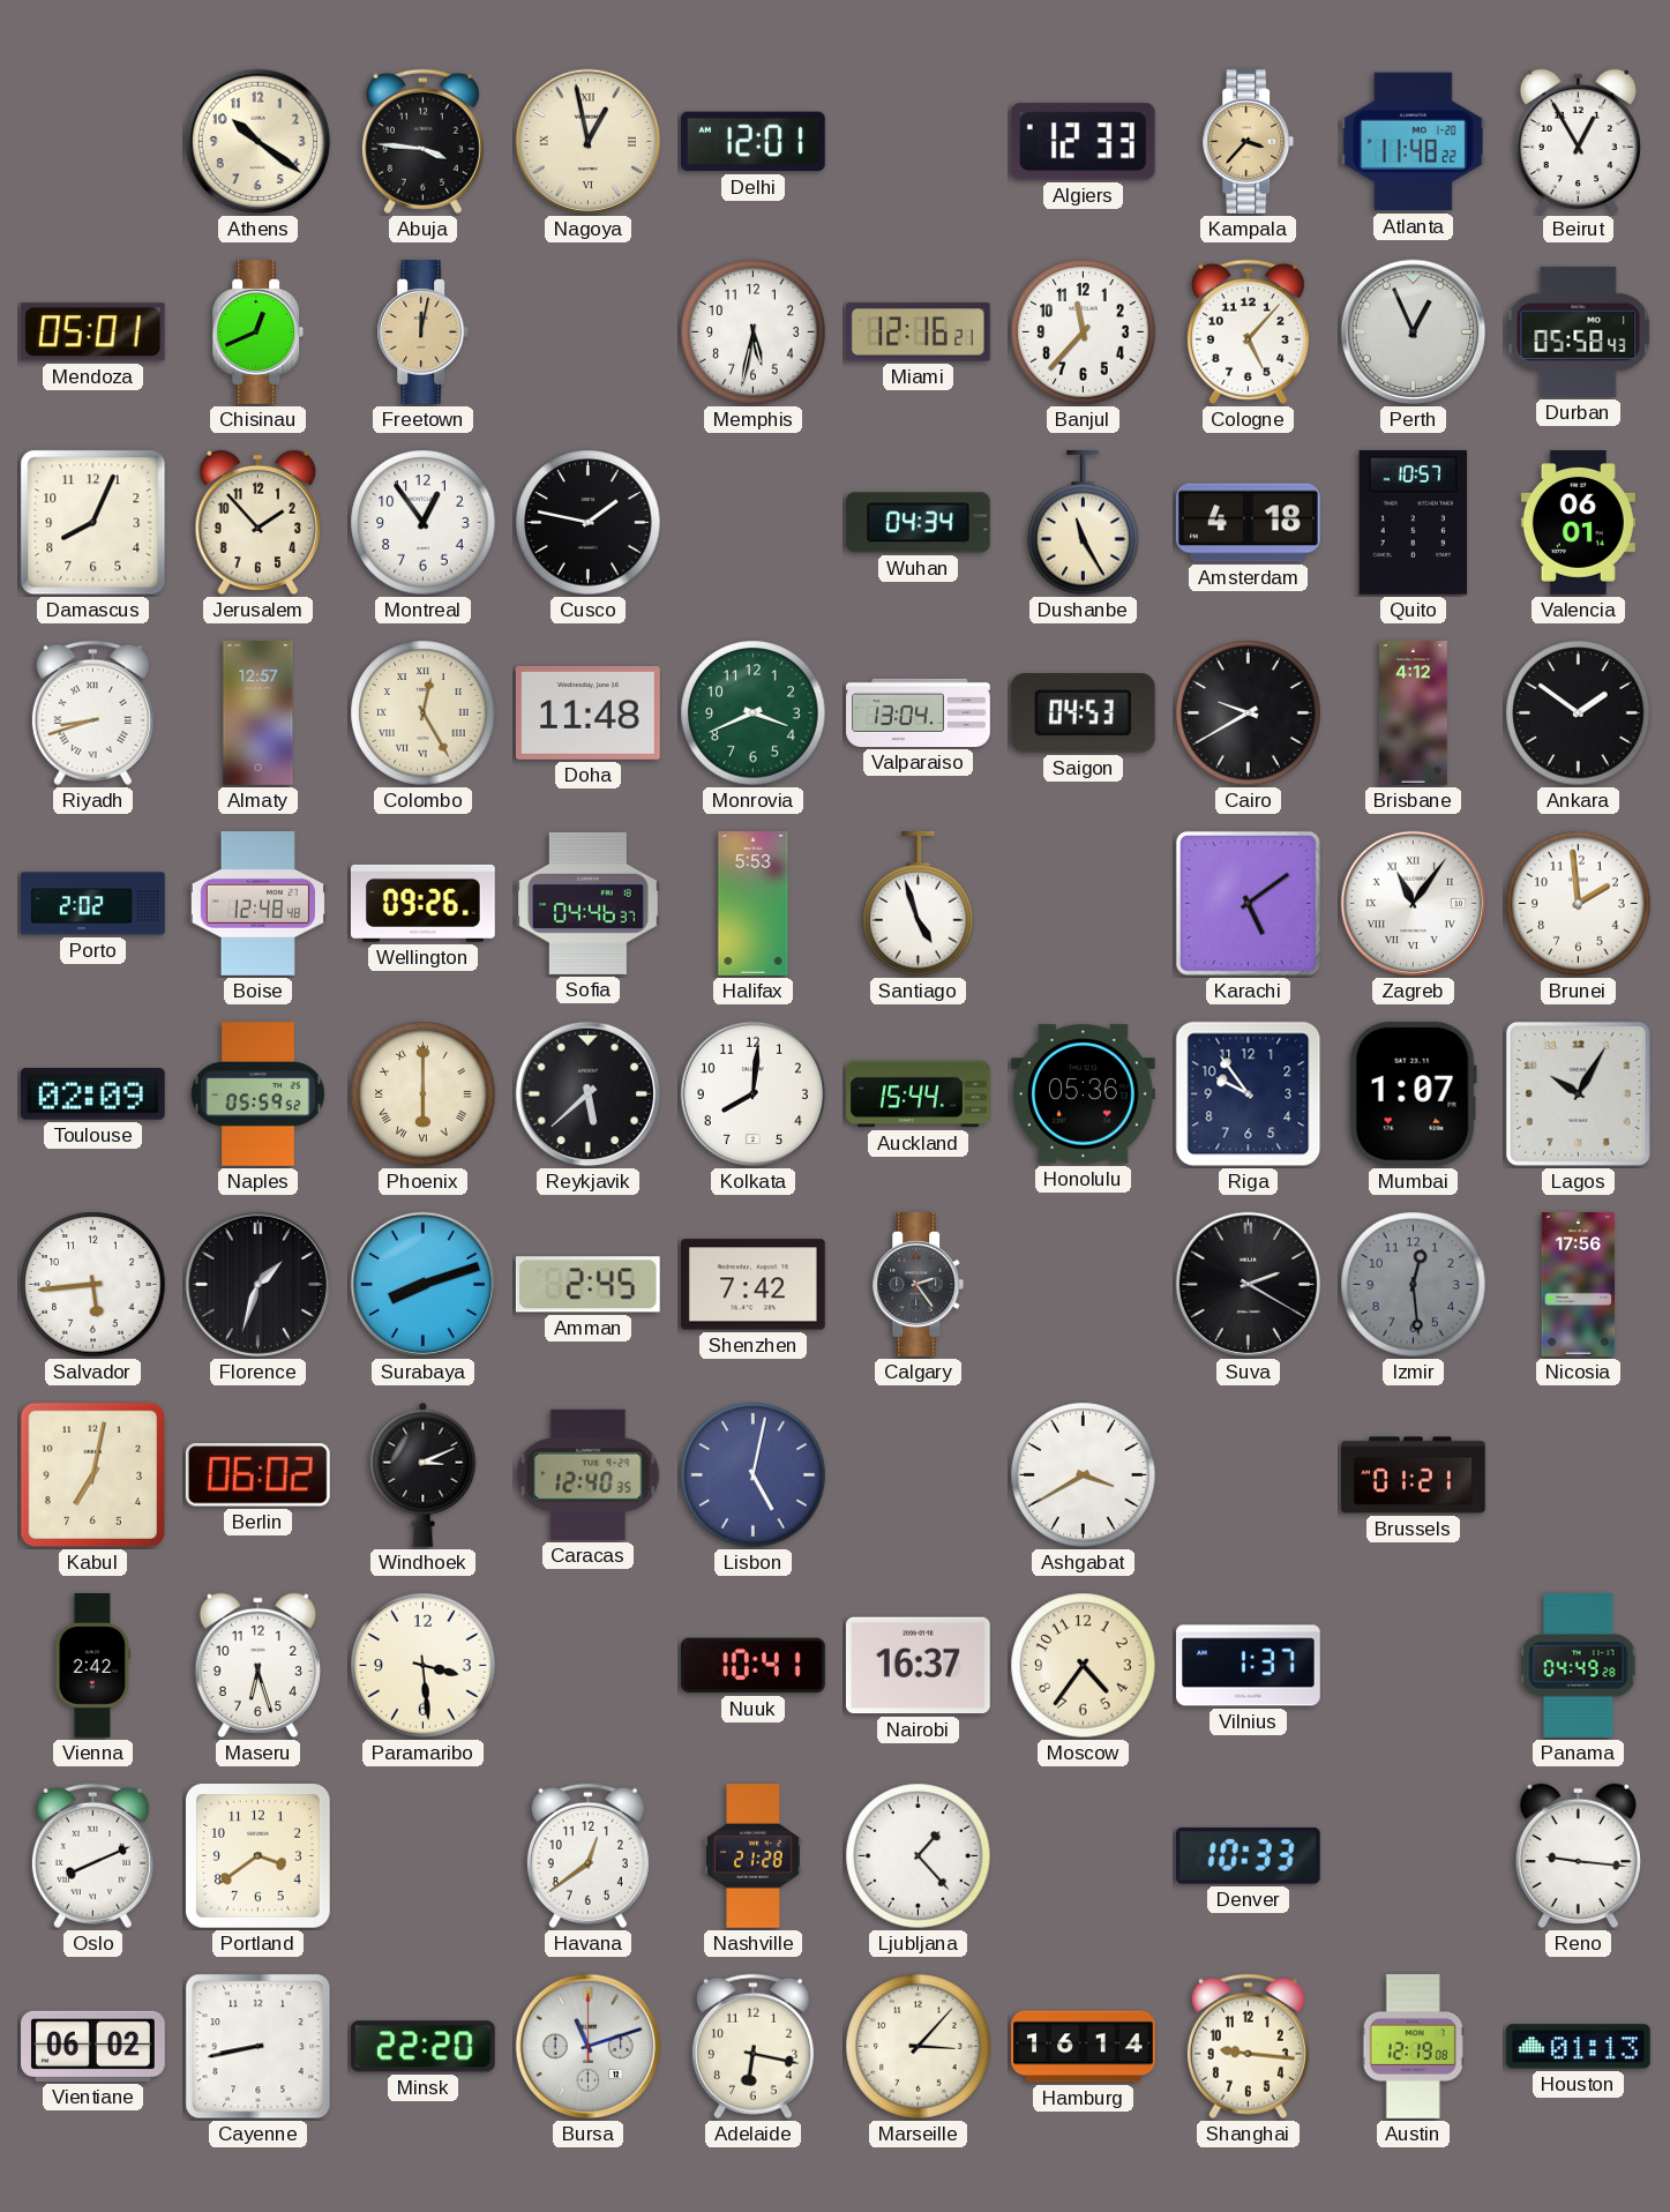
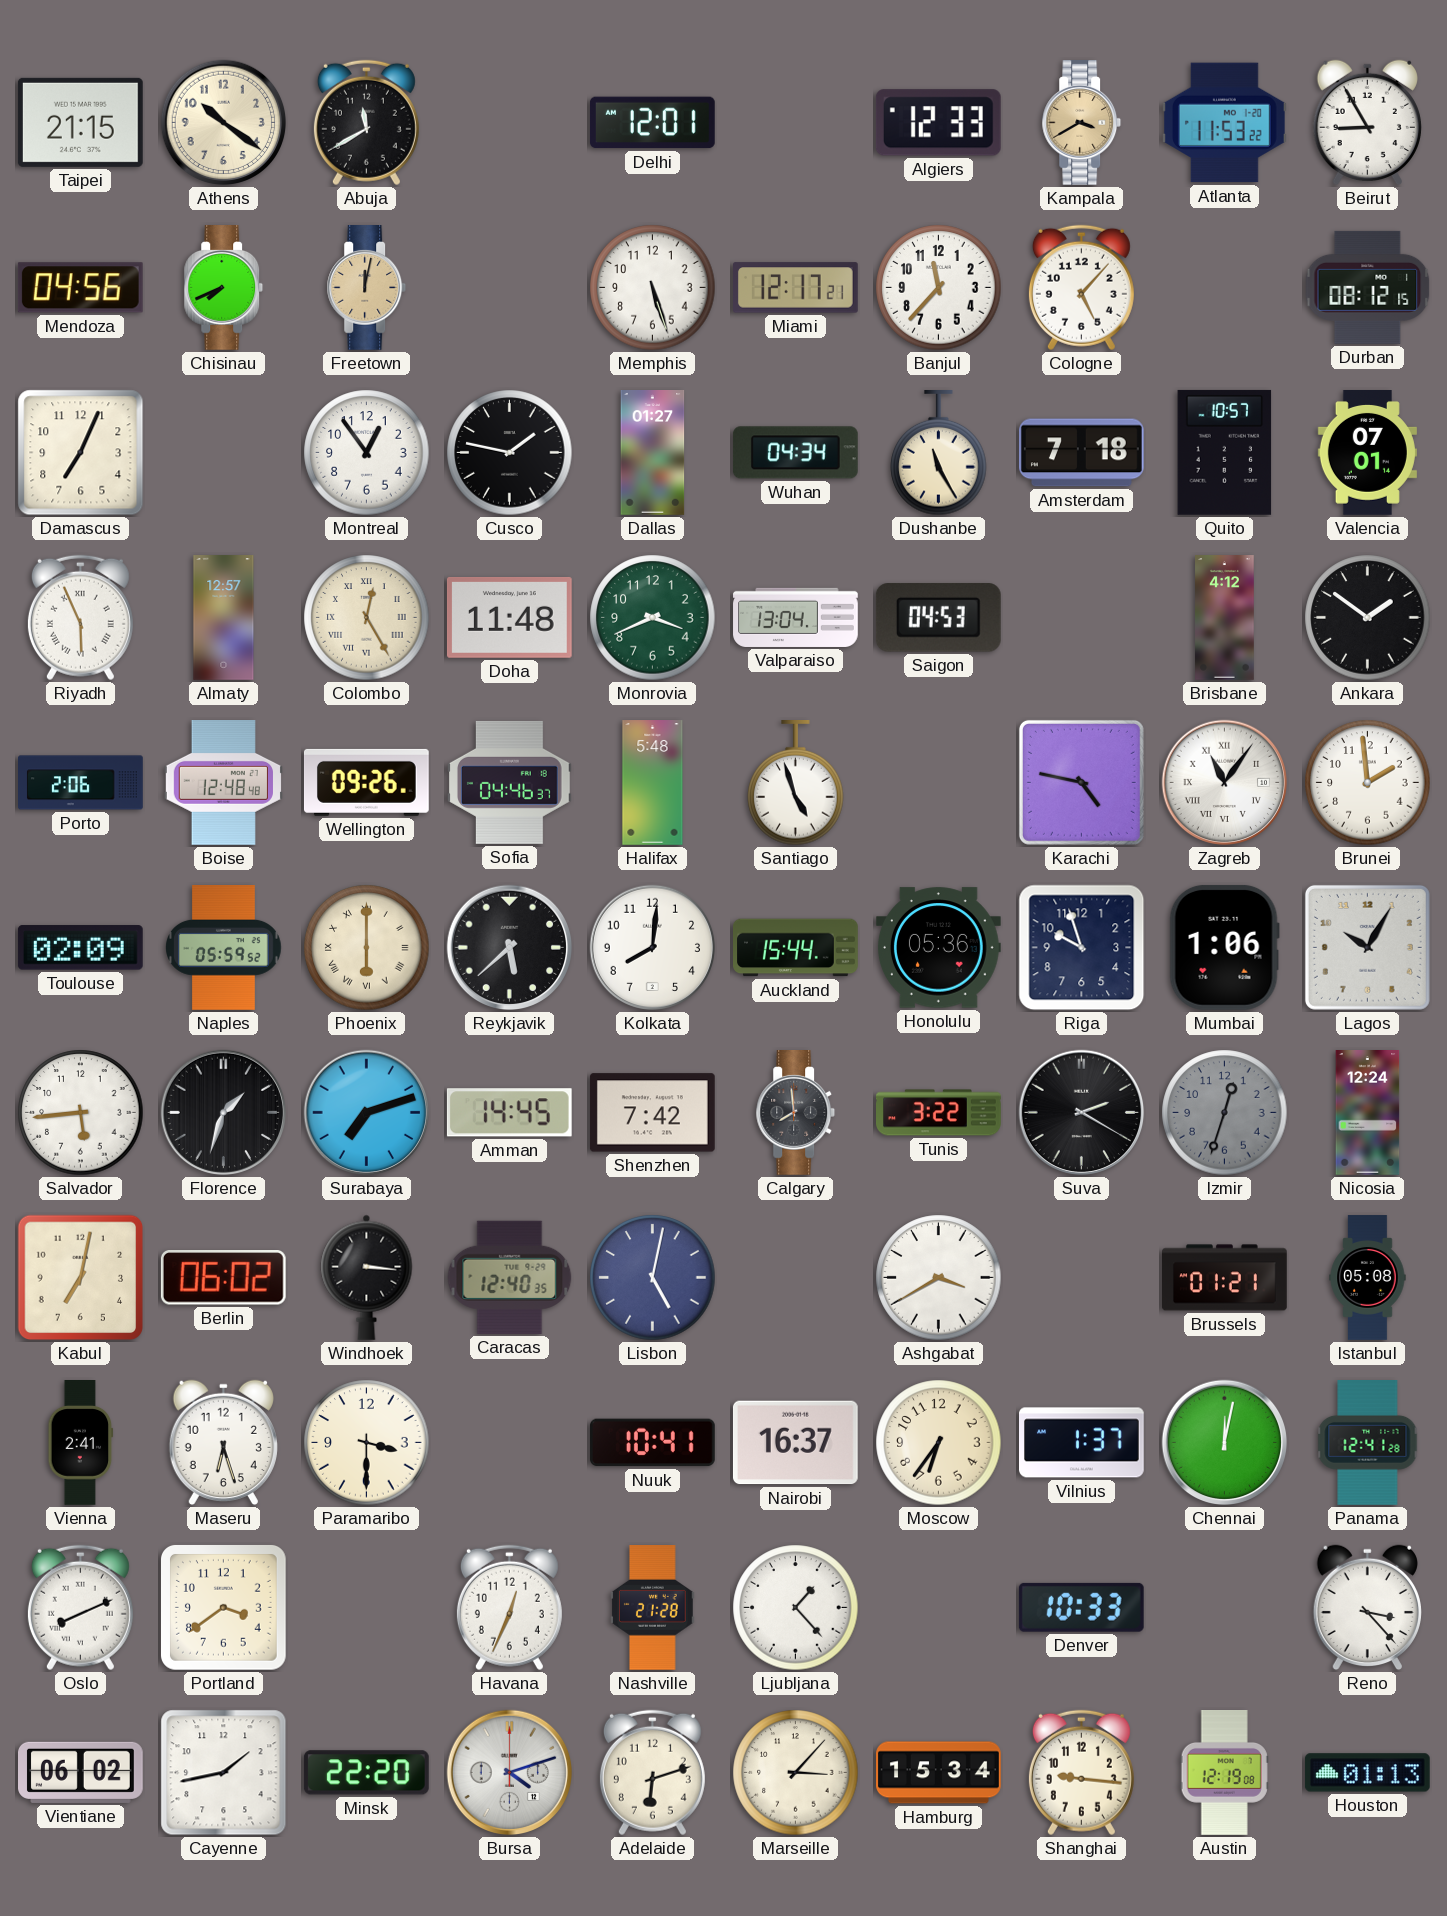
Taipei: none -> 21:15
Abuja: 3:46 -> 11:40
Nagoya: 12:58 -> none
Kampala: 3:37 -> 3:40
Atlanta: 11:48 -> 11:53
Beirut: 12:55 -> 8:55
Mendoza: 05:01 -> 04:56
Chisinau: 12:41 -> 7:41
Memphis: 5:32 -> 5:27
Miami: 12:16 -> 12:17
Perth: 12:56 -> none
Durban: 05:58 -> 08:12
Damascus: 8:04 -> 7:04
Jerusalem: 1:53 -> none
Dallas: none -> 01:27
Amsterdam: 4:18 -> 7:18
Valencia: 06:01 -> 07:01
Riyadh: 8:42 -> 5:56
Cairo: 9:40 -> none
Porto: 2:02 -> 2:06
Halifax: 5:53 -> 5:48
Karachi: 5:09 -> 4:47
Riga: 9:54 -> 9:57
Mumbai: 1:07 -> 1:06
Surabaya: 8:12 -> 7:12
Amman: 2:45 -> 14:45
Calgary: 2:24 -> 7:59
Tunis: none -> 3:22
Izmir: 12:29 -> 12:33
Nicosia: 17:56 -> 12:24
Windhoek: 3:11 -> 3:16
Istanbul: none -> 05:08
Vienna: 2:42 -> 2:41
Paramaribo: 3:29 -> 3:30
Moscow: 4:36 -> 6:36
Chennai: none -> 12:02
Panama: 04:49 -> 12:41
Havana: 12:39 -> 12:34
Reno: 9:16 -> 3:23
Cayenne: 8:43 -> 1:43
Bursa: 11:12 -> 4:12
Adelaide: 6:17 -> 6:12
Hamburg: 16:14 -> 15:34
